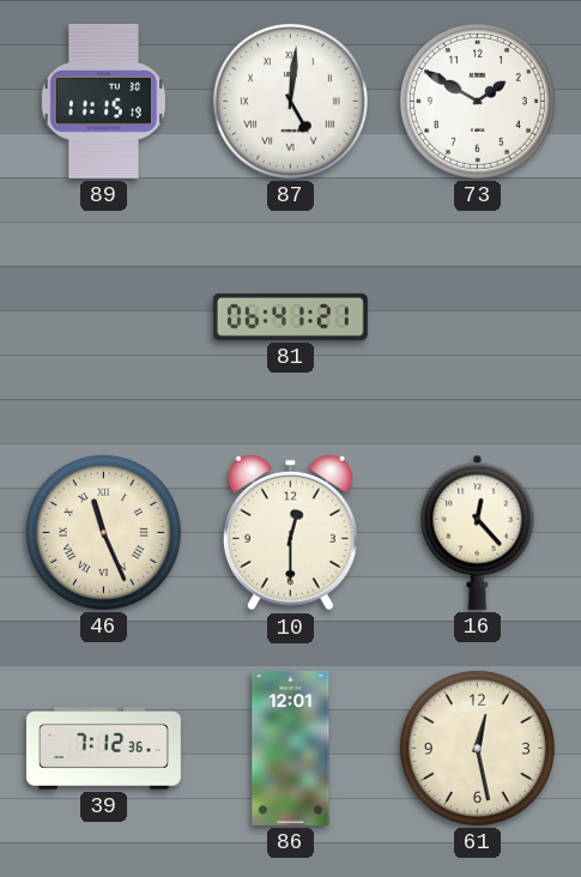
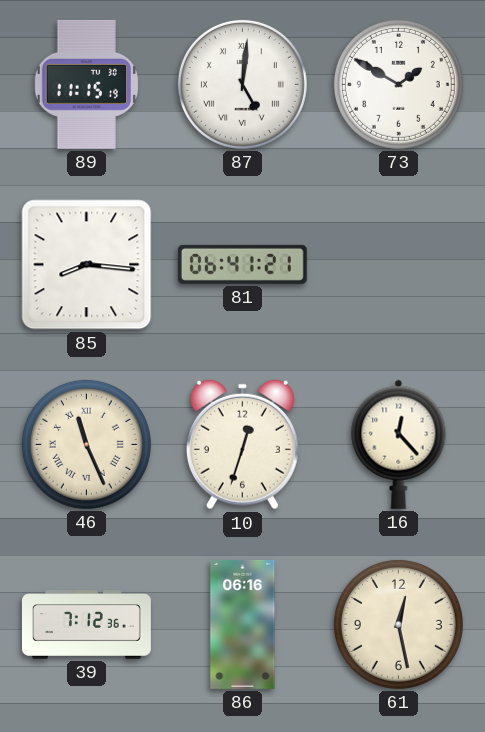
85: none -> 8:16
10: 12:30 -> 12:33
86: 12:01 -> 06:16
